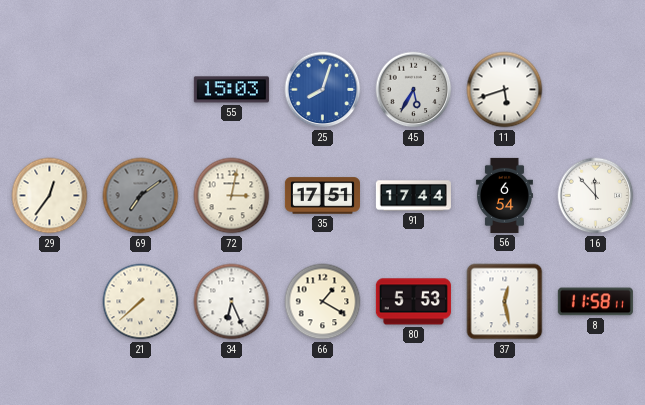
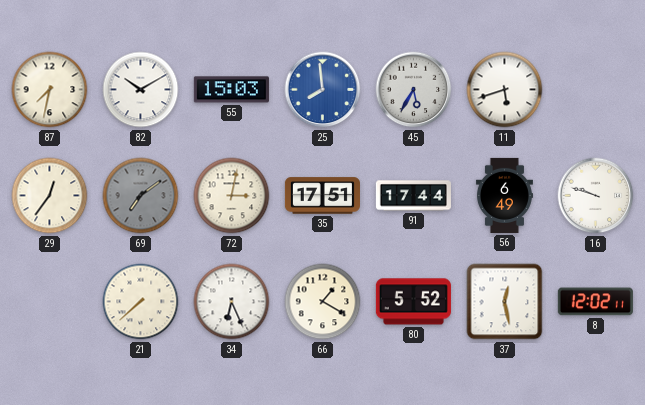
87: none -> 7:32
82: none -> 10:10
25: 8:03 -> 7:59
56: 6:54 -> 6:49
16: 11:53 -> 9:48
80: 5:53 -> 5:52
8: 11:58 -> 12:02
